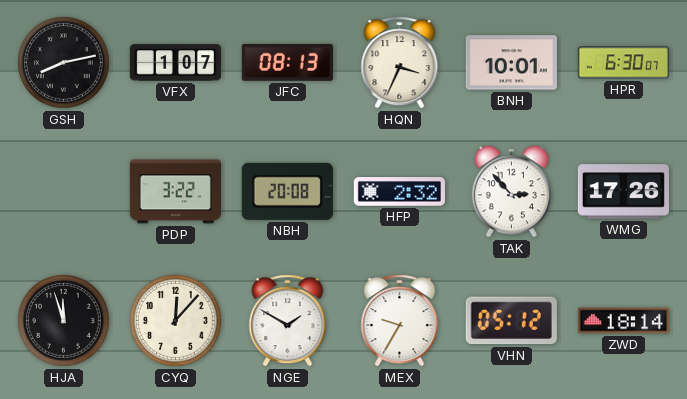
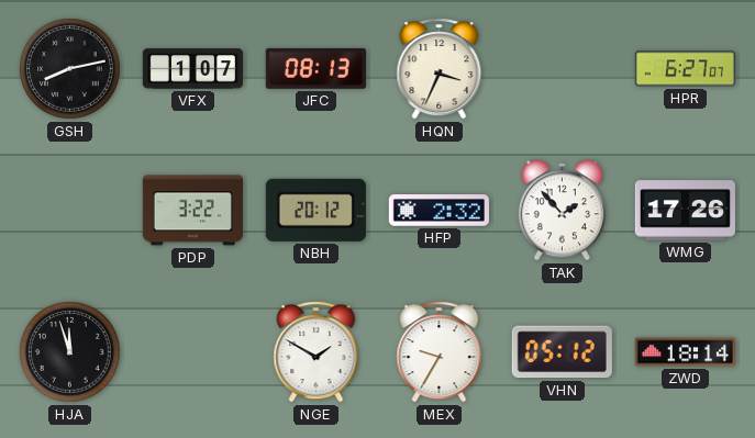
BNH: 10:01 -> none
HPR: 6:30 -> 6:27
NBH: 20:08 -> 20:12
TAK: 2:53 -> 1:53
CYQ: 12:07 -> none
